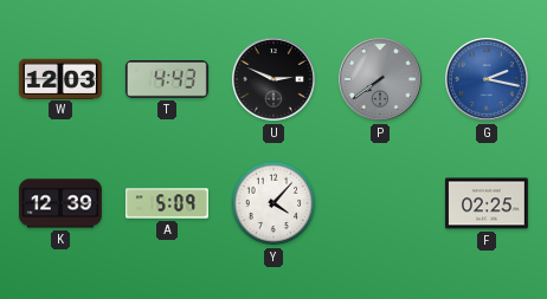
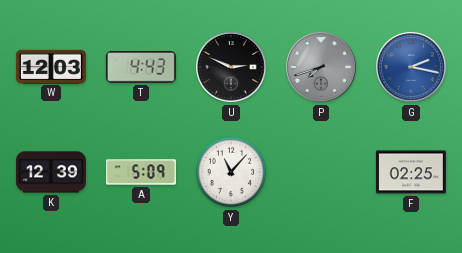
P: 7:39 -> 7:42
Y: 4:07 -> 11:07
